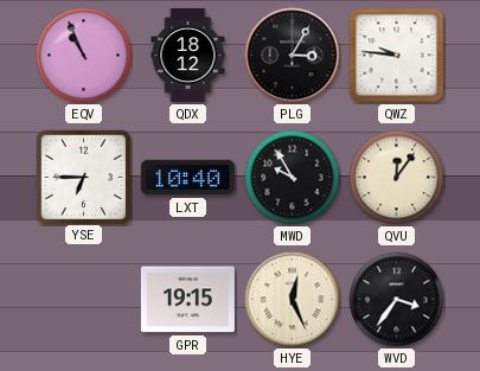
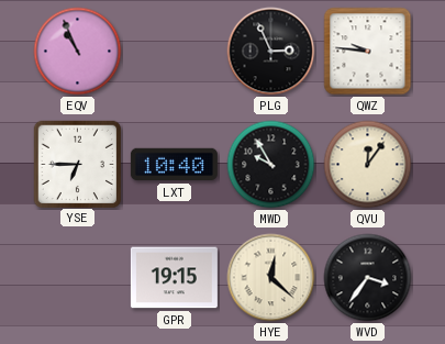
QDX: 18:12 -> none
PLG: 3:05 -> 2:56
HYE: 12:26 -> 12:22
